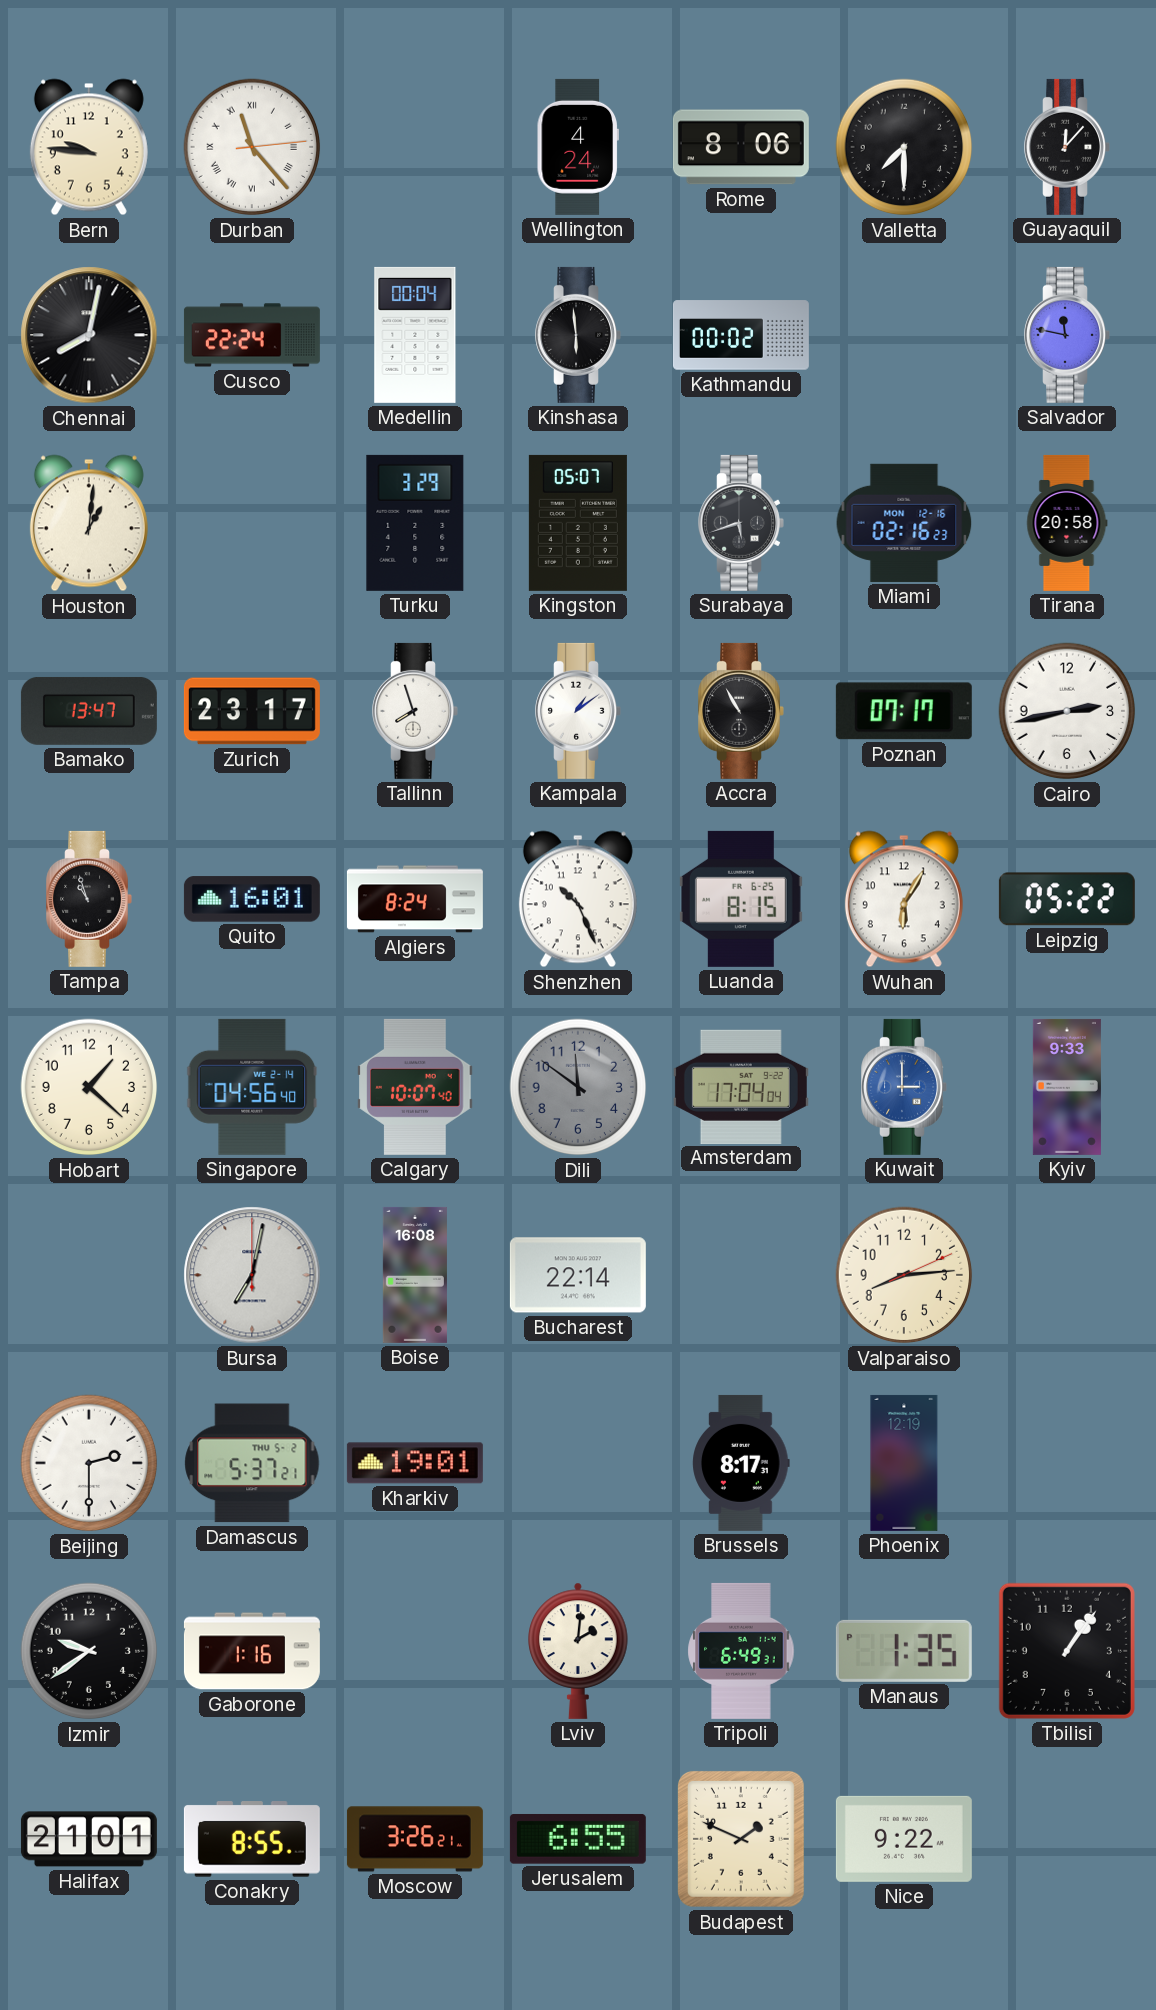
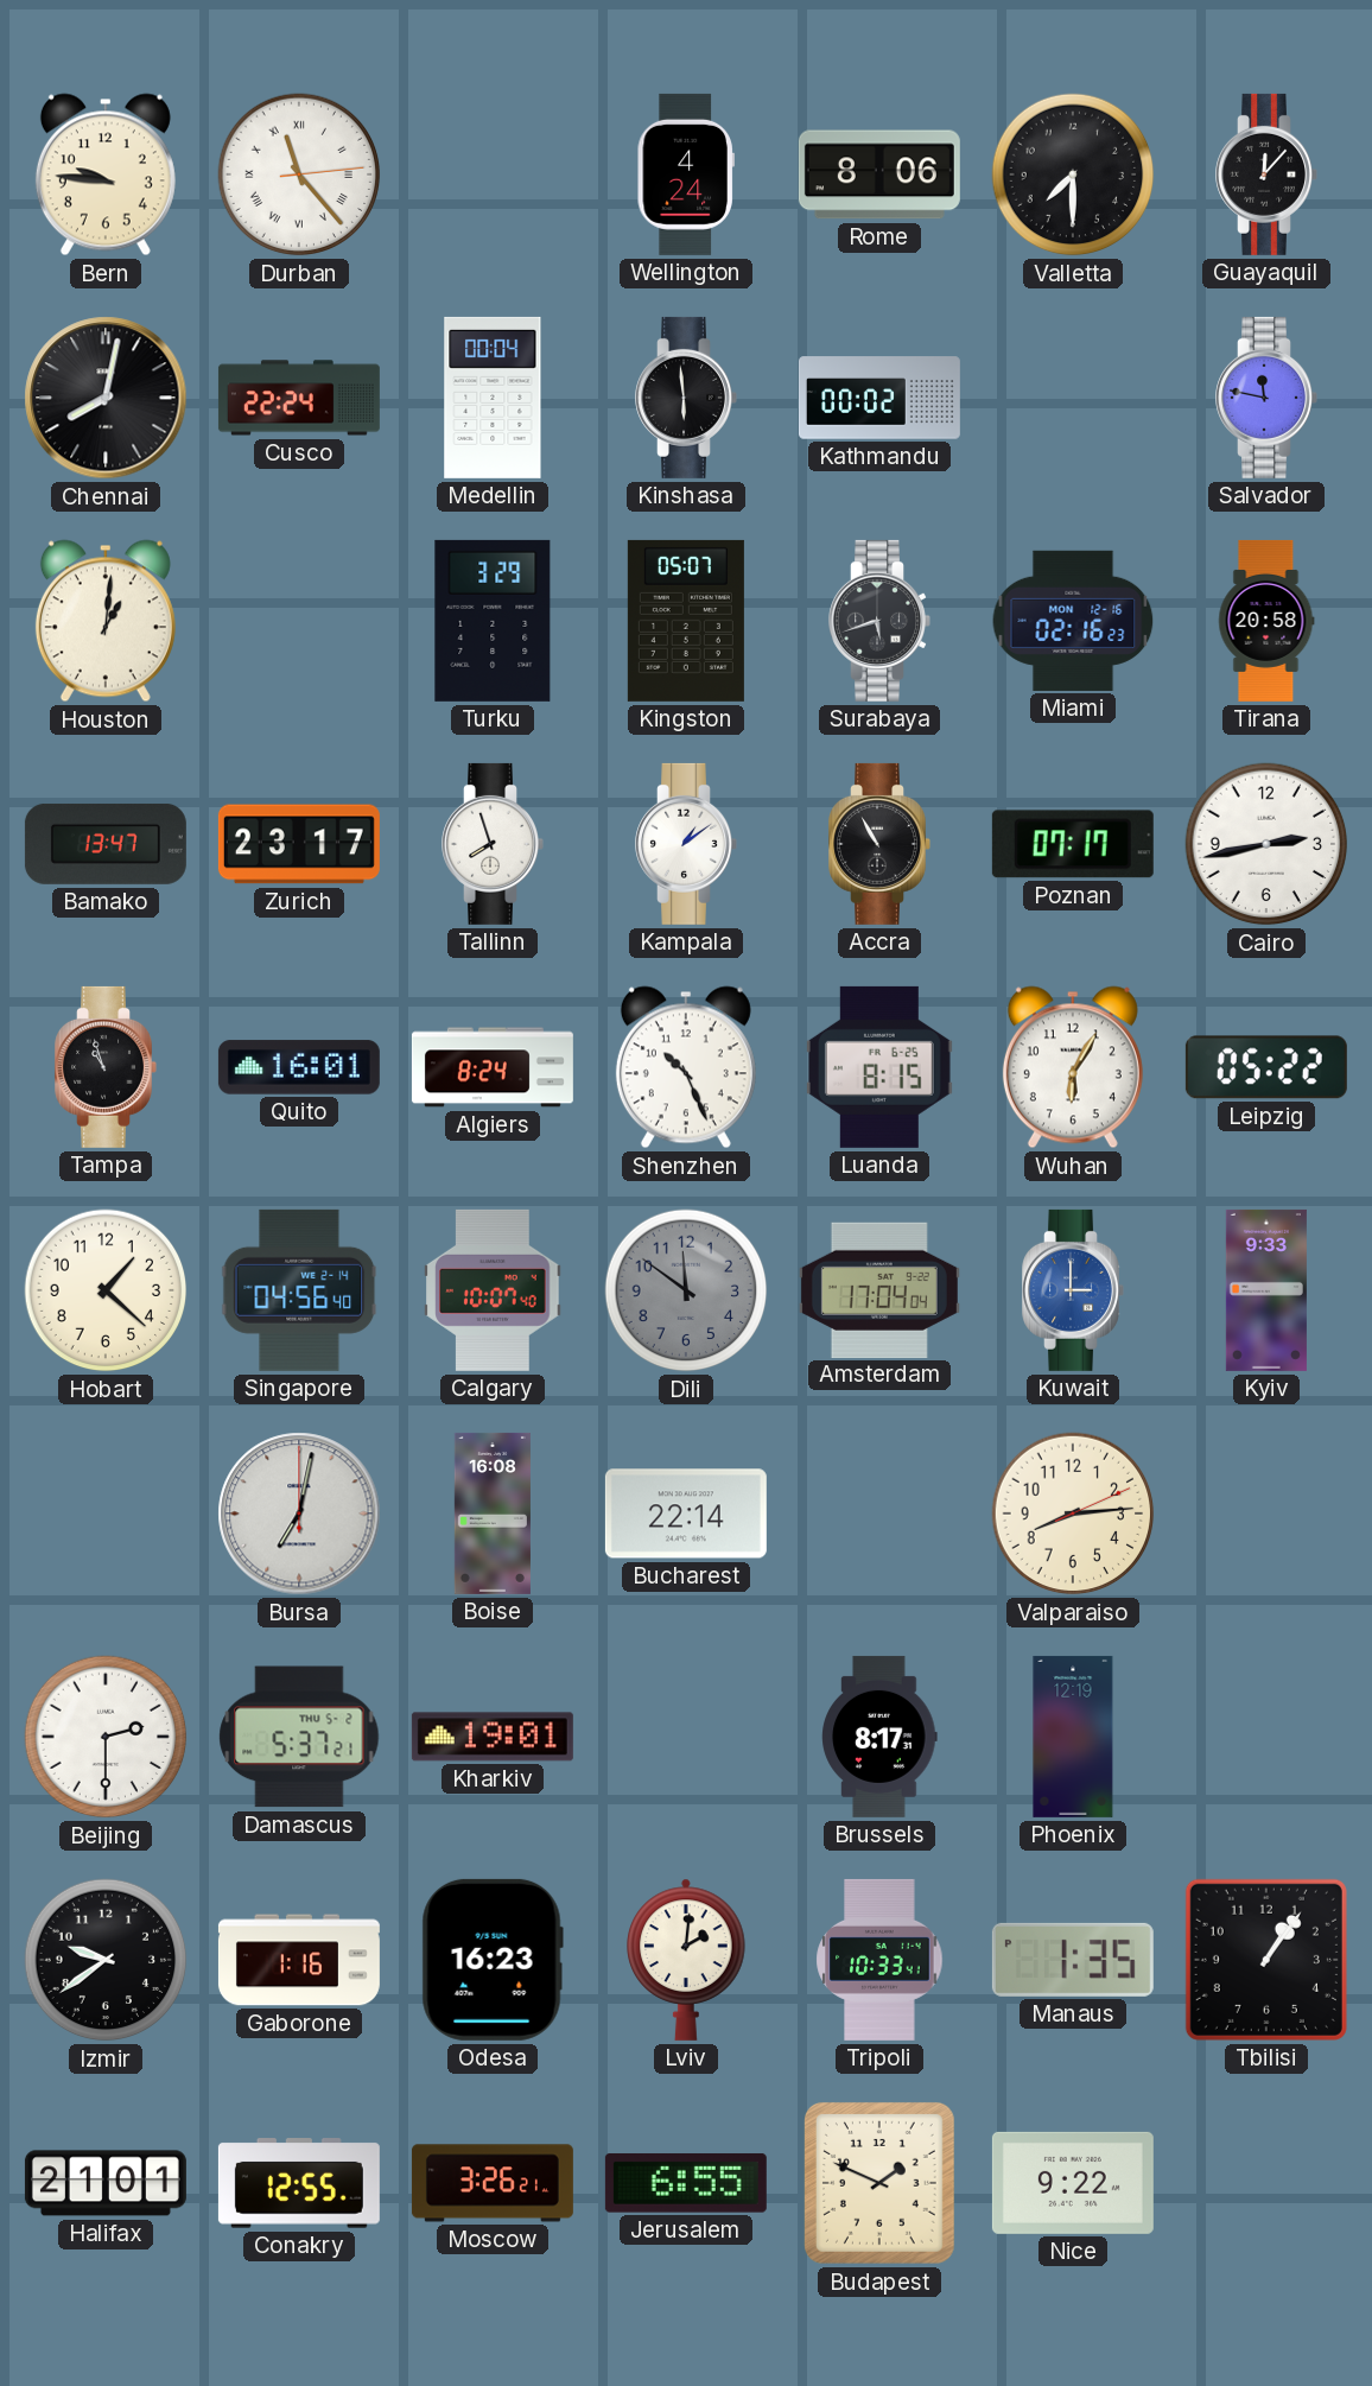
Odesa: none -> 16:23
Tripoli: 6:49 -> 10:33
Conakry: 8:55 -> 12:55
